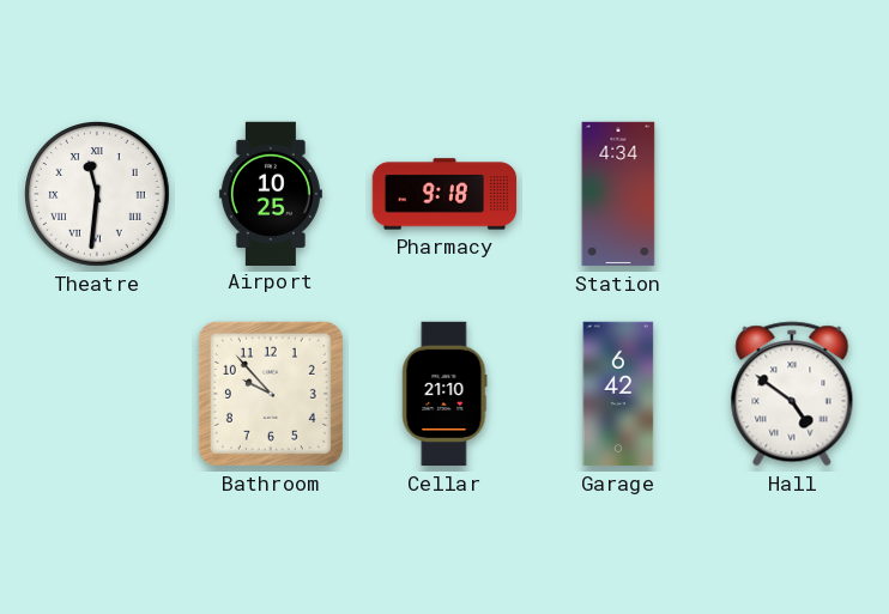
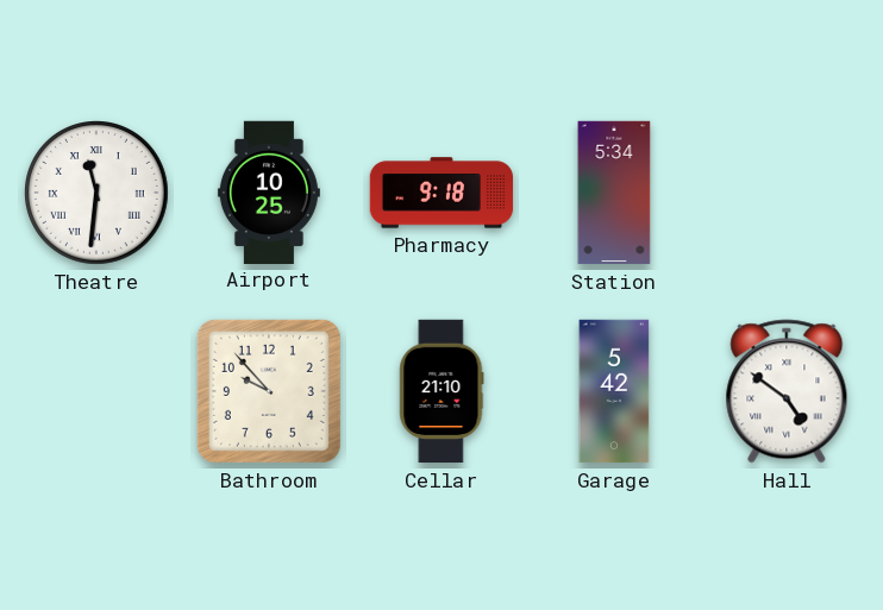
Station: 4:34 -> 5:34
Garage: 6:42 -> 5:42
